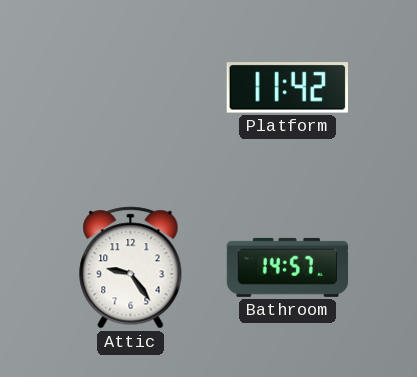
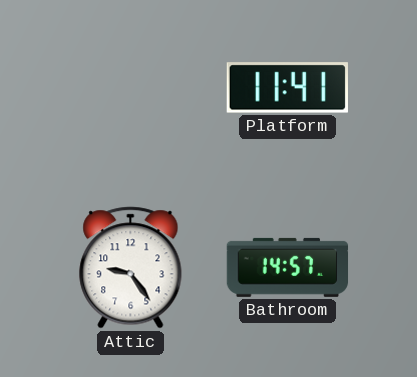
Platform: 11:42 -> 11:41
